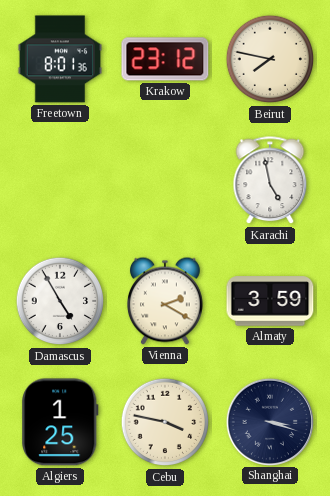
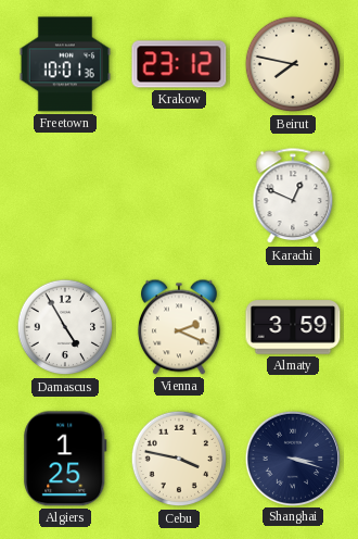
Freetown: 8:01 -> 10:01
Karachi: 4:58 -> 12:49
Vienna: 2:20 -> 2:19
